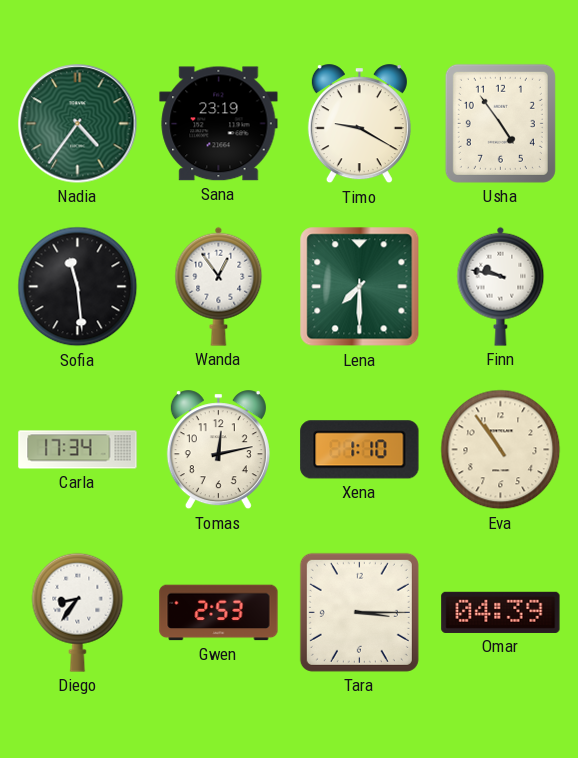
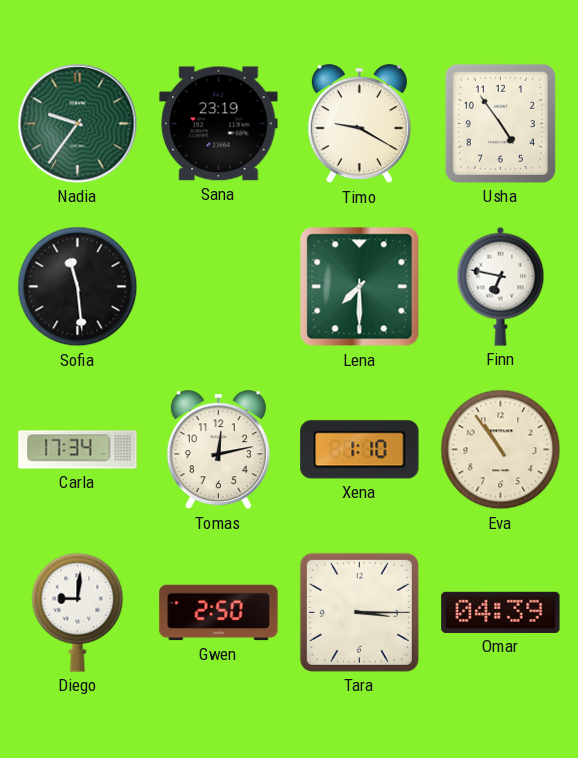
Nadia: 4:36 -> 9:36
Wanda: 12:54 -> none
Finn: 9:47 -> 6:47
Diego: 8:36 -> 9:01
Gwen: 2:53 -> 2:50
